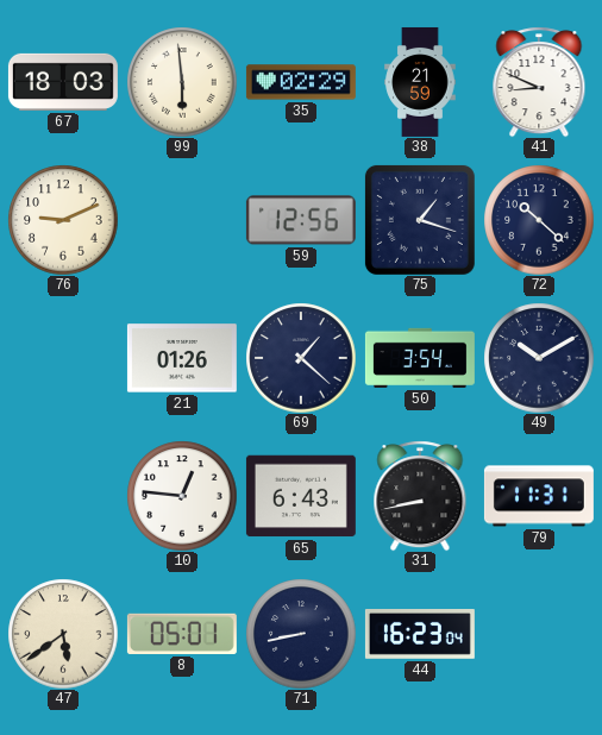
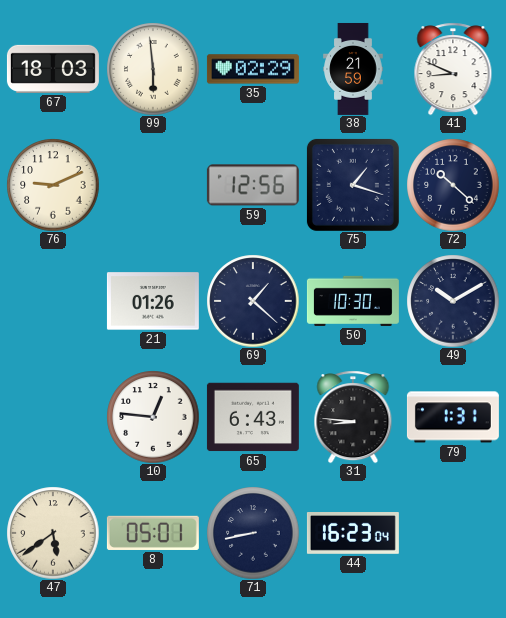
50: 3:54 -> 10:30
31: 8:43 -> 8:46
79: 11:31 -> 1:31
